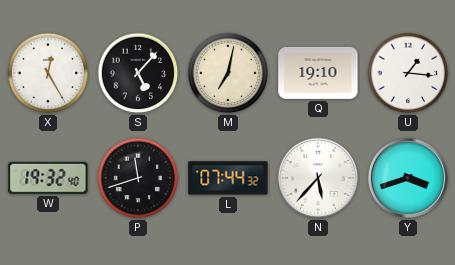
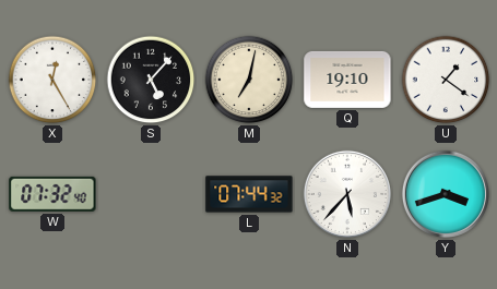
U: 1:16 -> 1:21
W: 19:32 -> 07:32
P: 11:42 -> none
